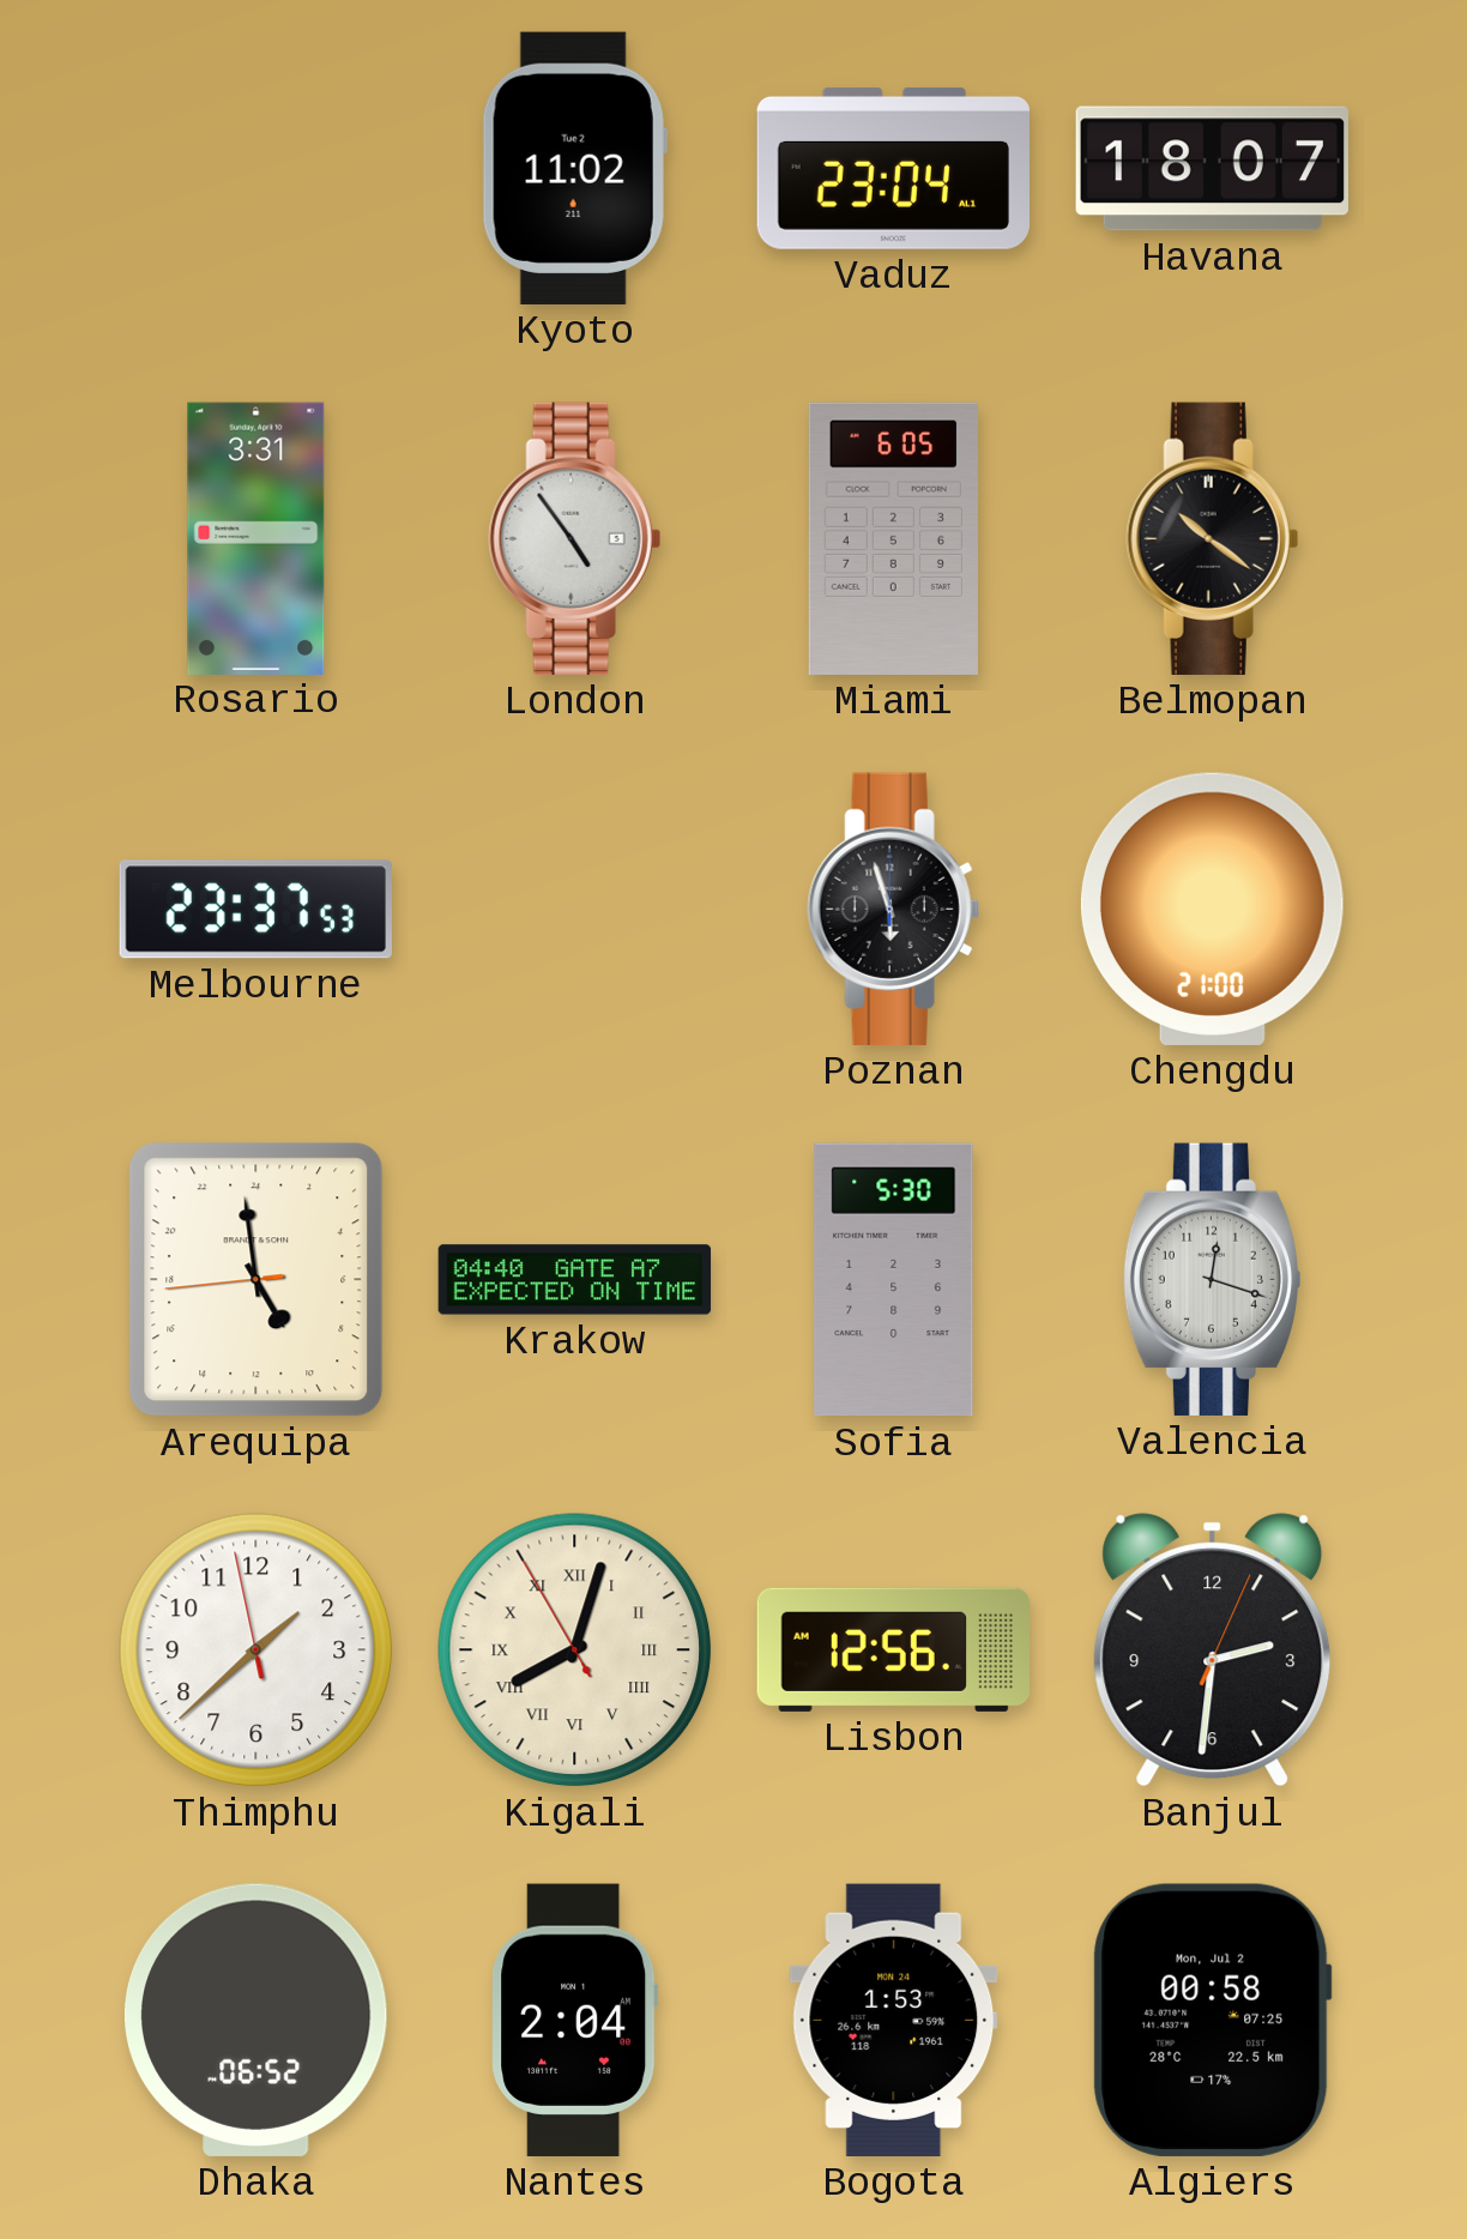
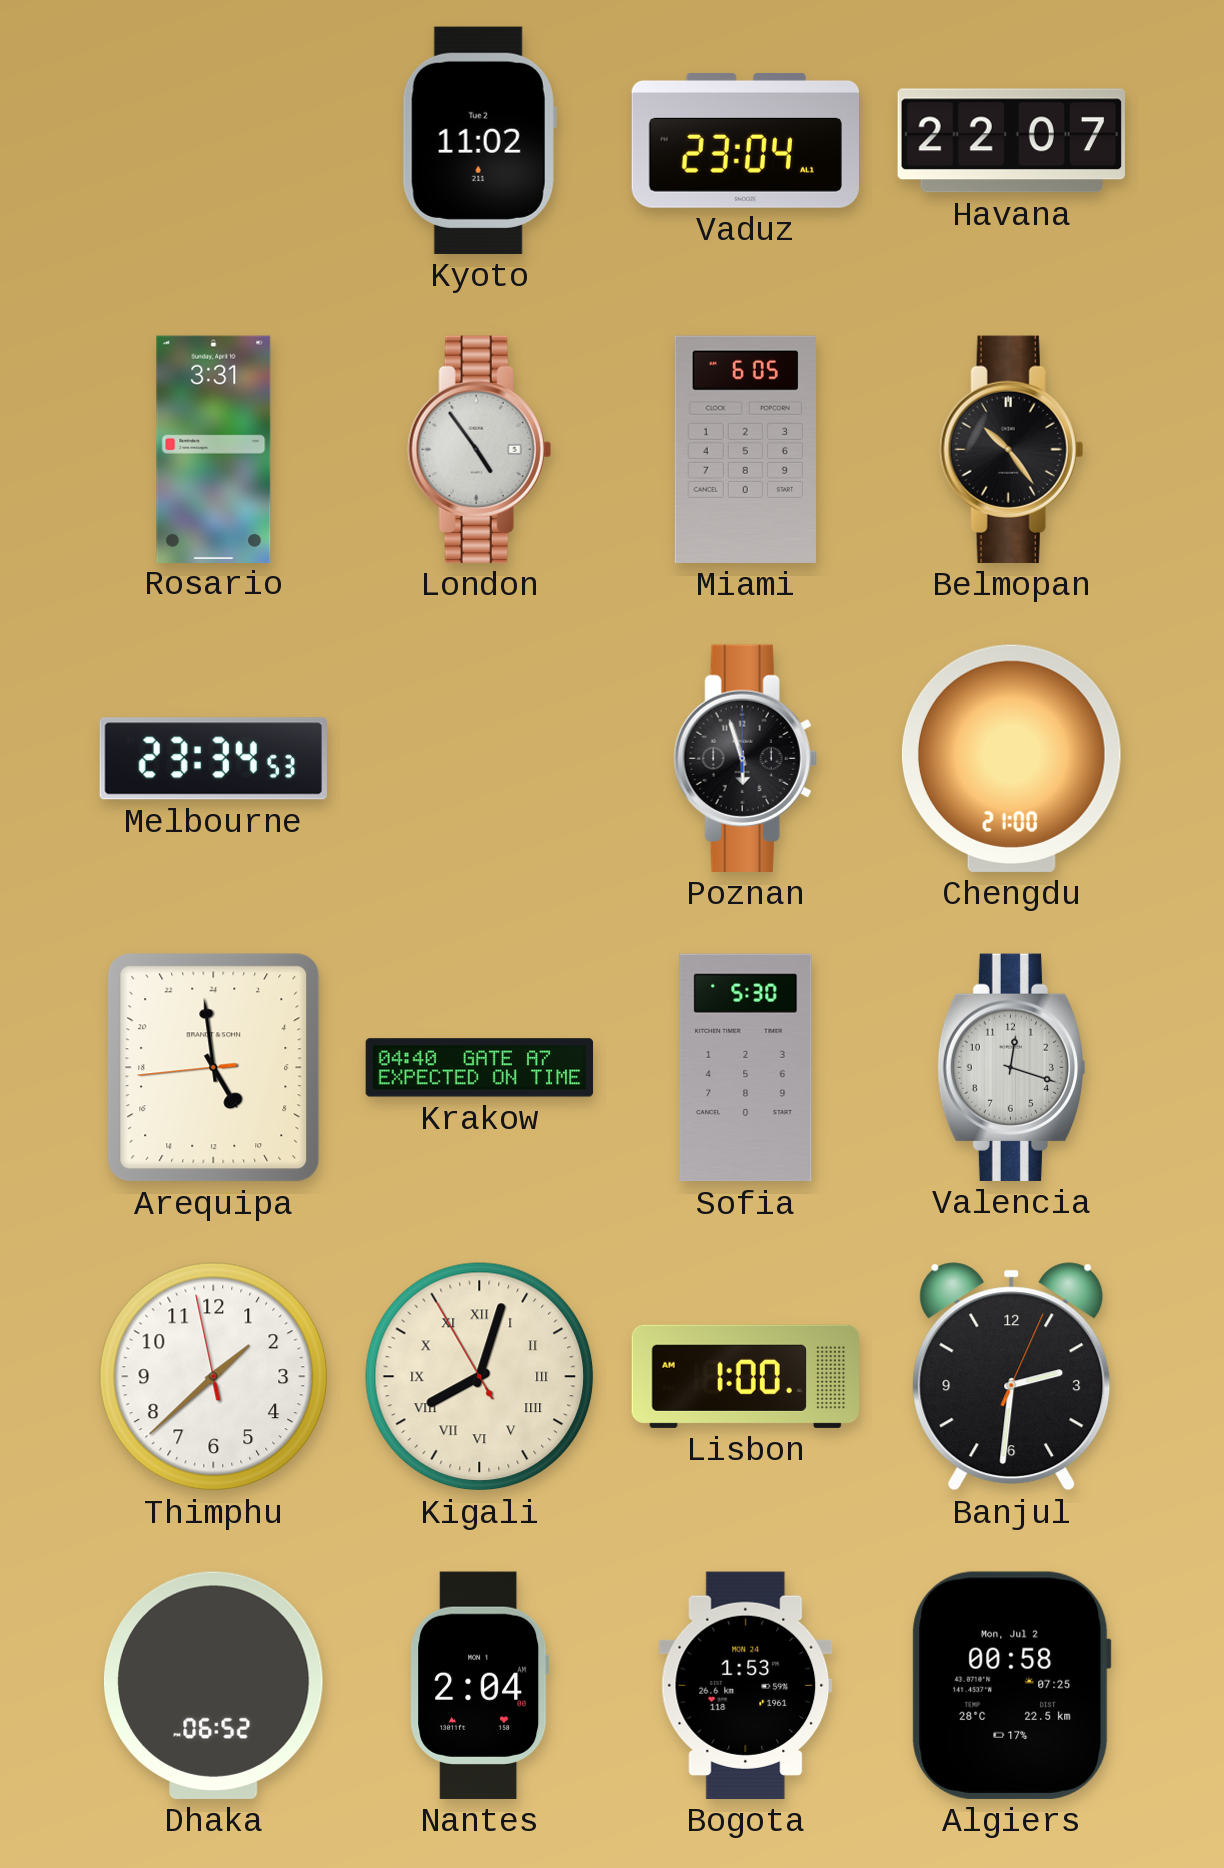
Havana: 18:07 -> 22:07
Belmopan: 10:21 -> 10:24
Melbourne: 23:37 -> 23:34
Lisbon: 12:56 -> 1:00
